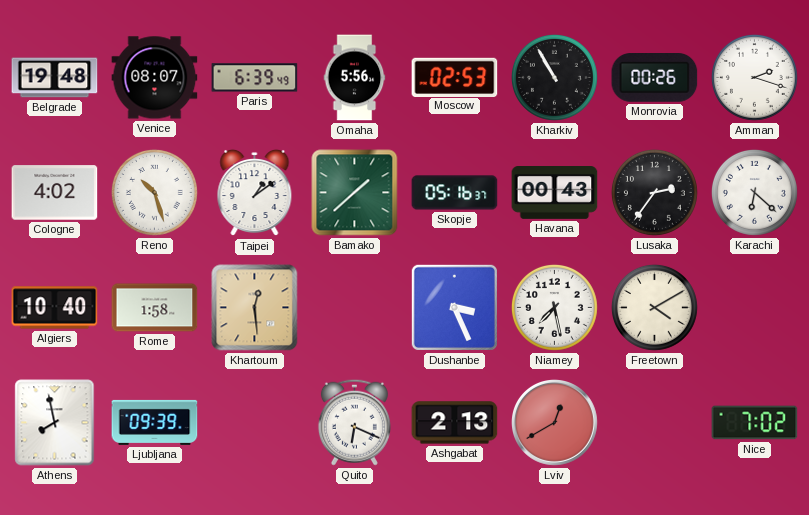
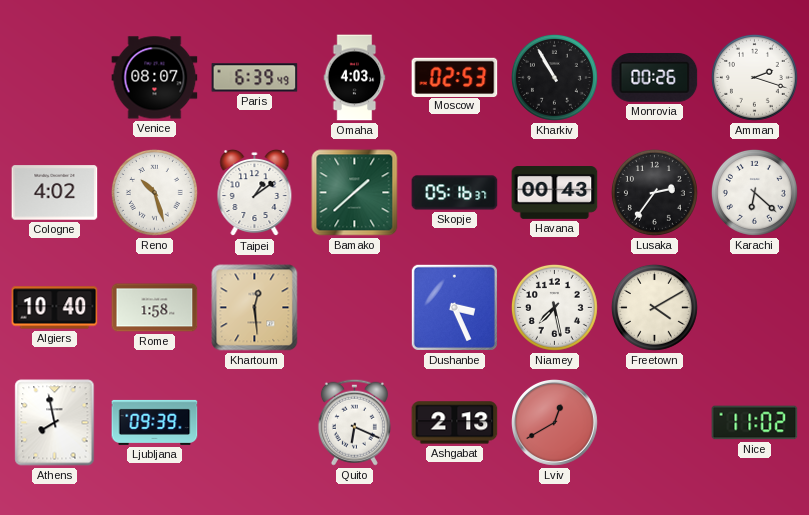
Belgrade: 19:48 -> none
Omaha: 5:56 -> 4:03
Nice: 7:02 -> 11:02
